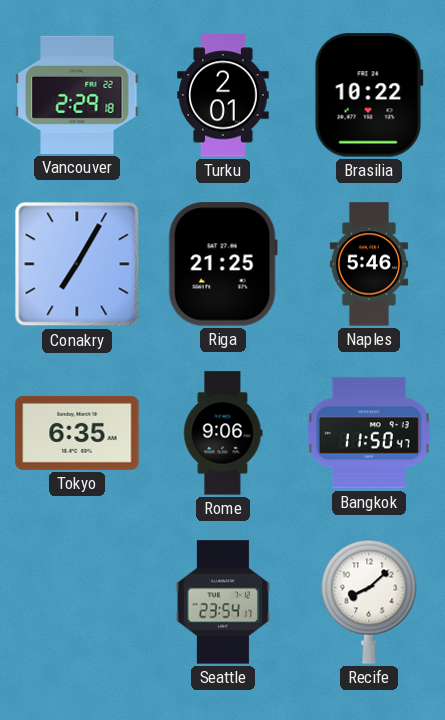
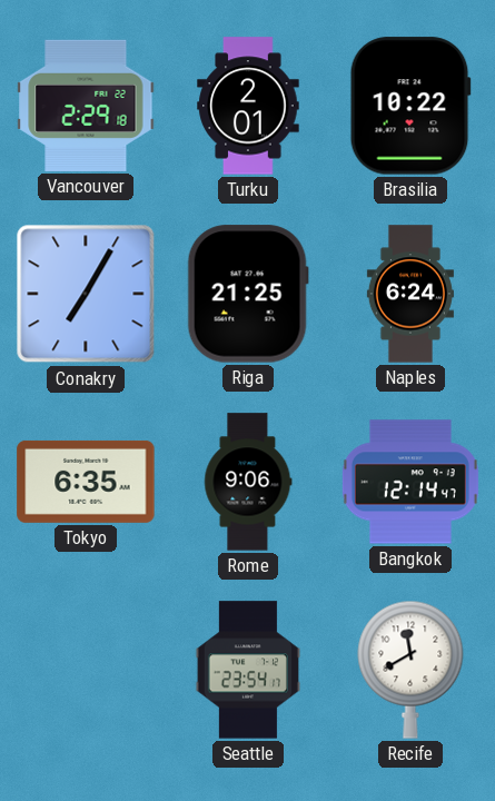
Naples: 5:46 -> 6:24
Bangkok: 11:50 -> 12:14
Recife: 8:08 -> 11:40
